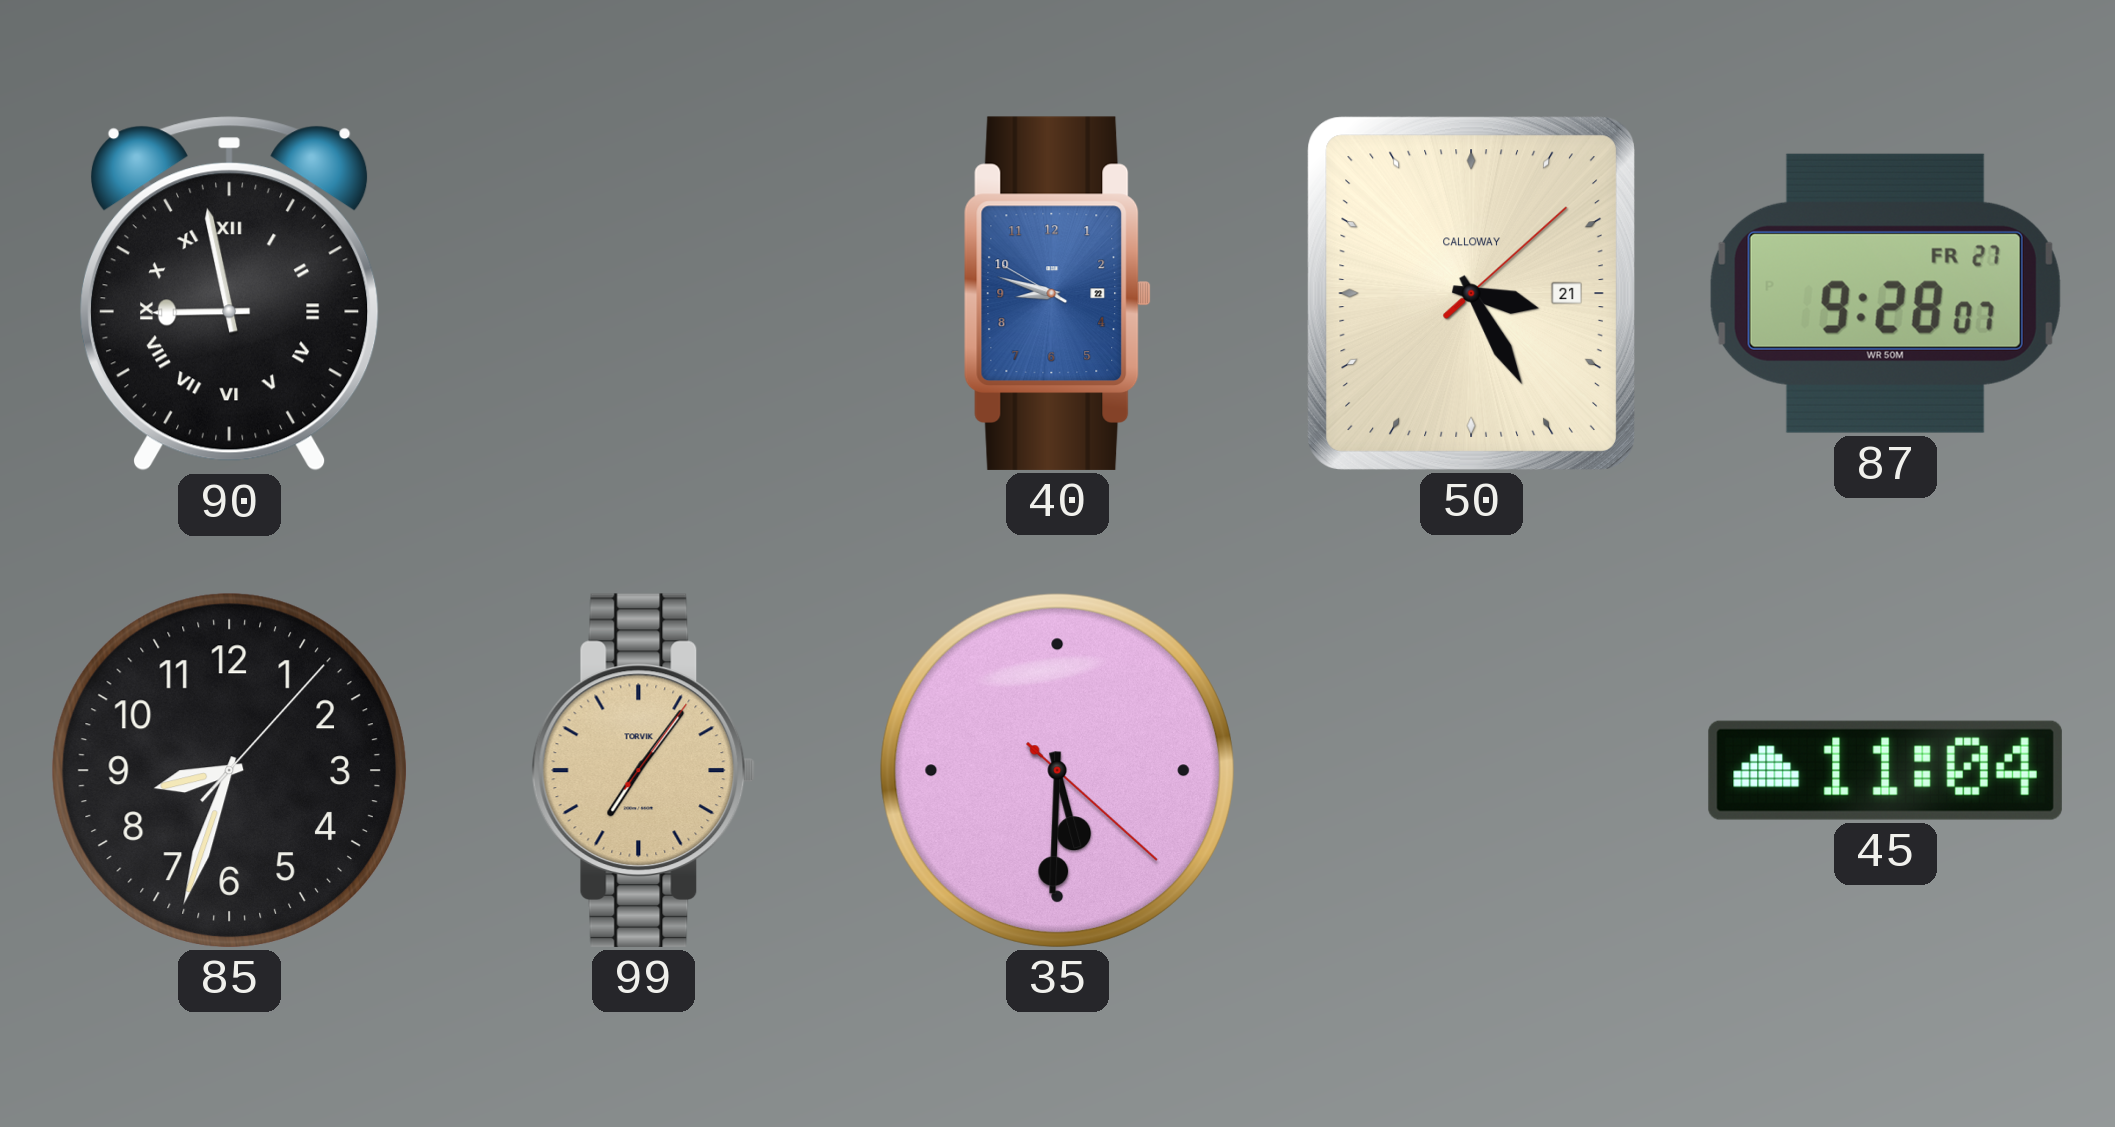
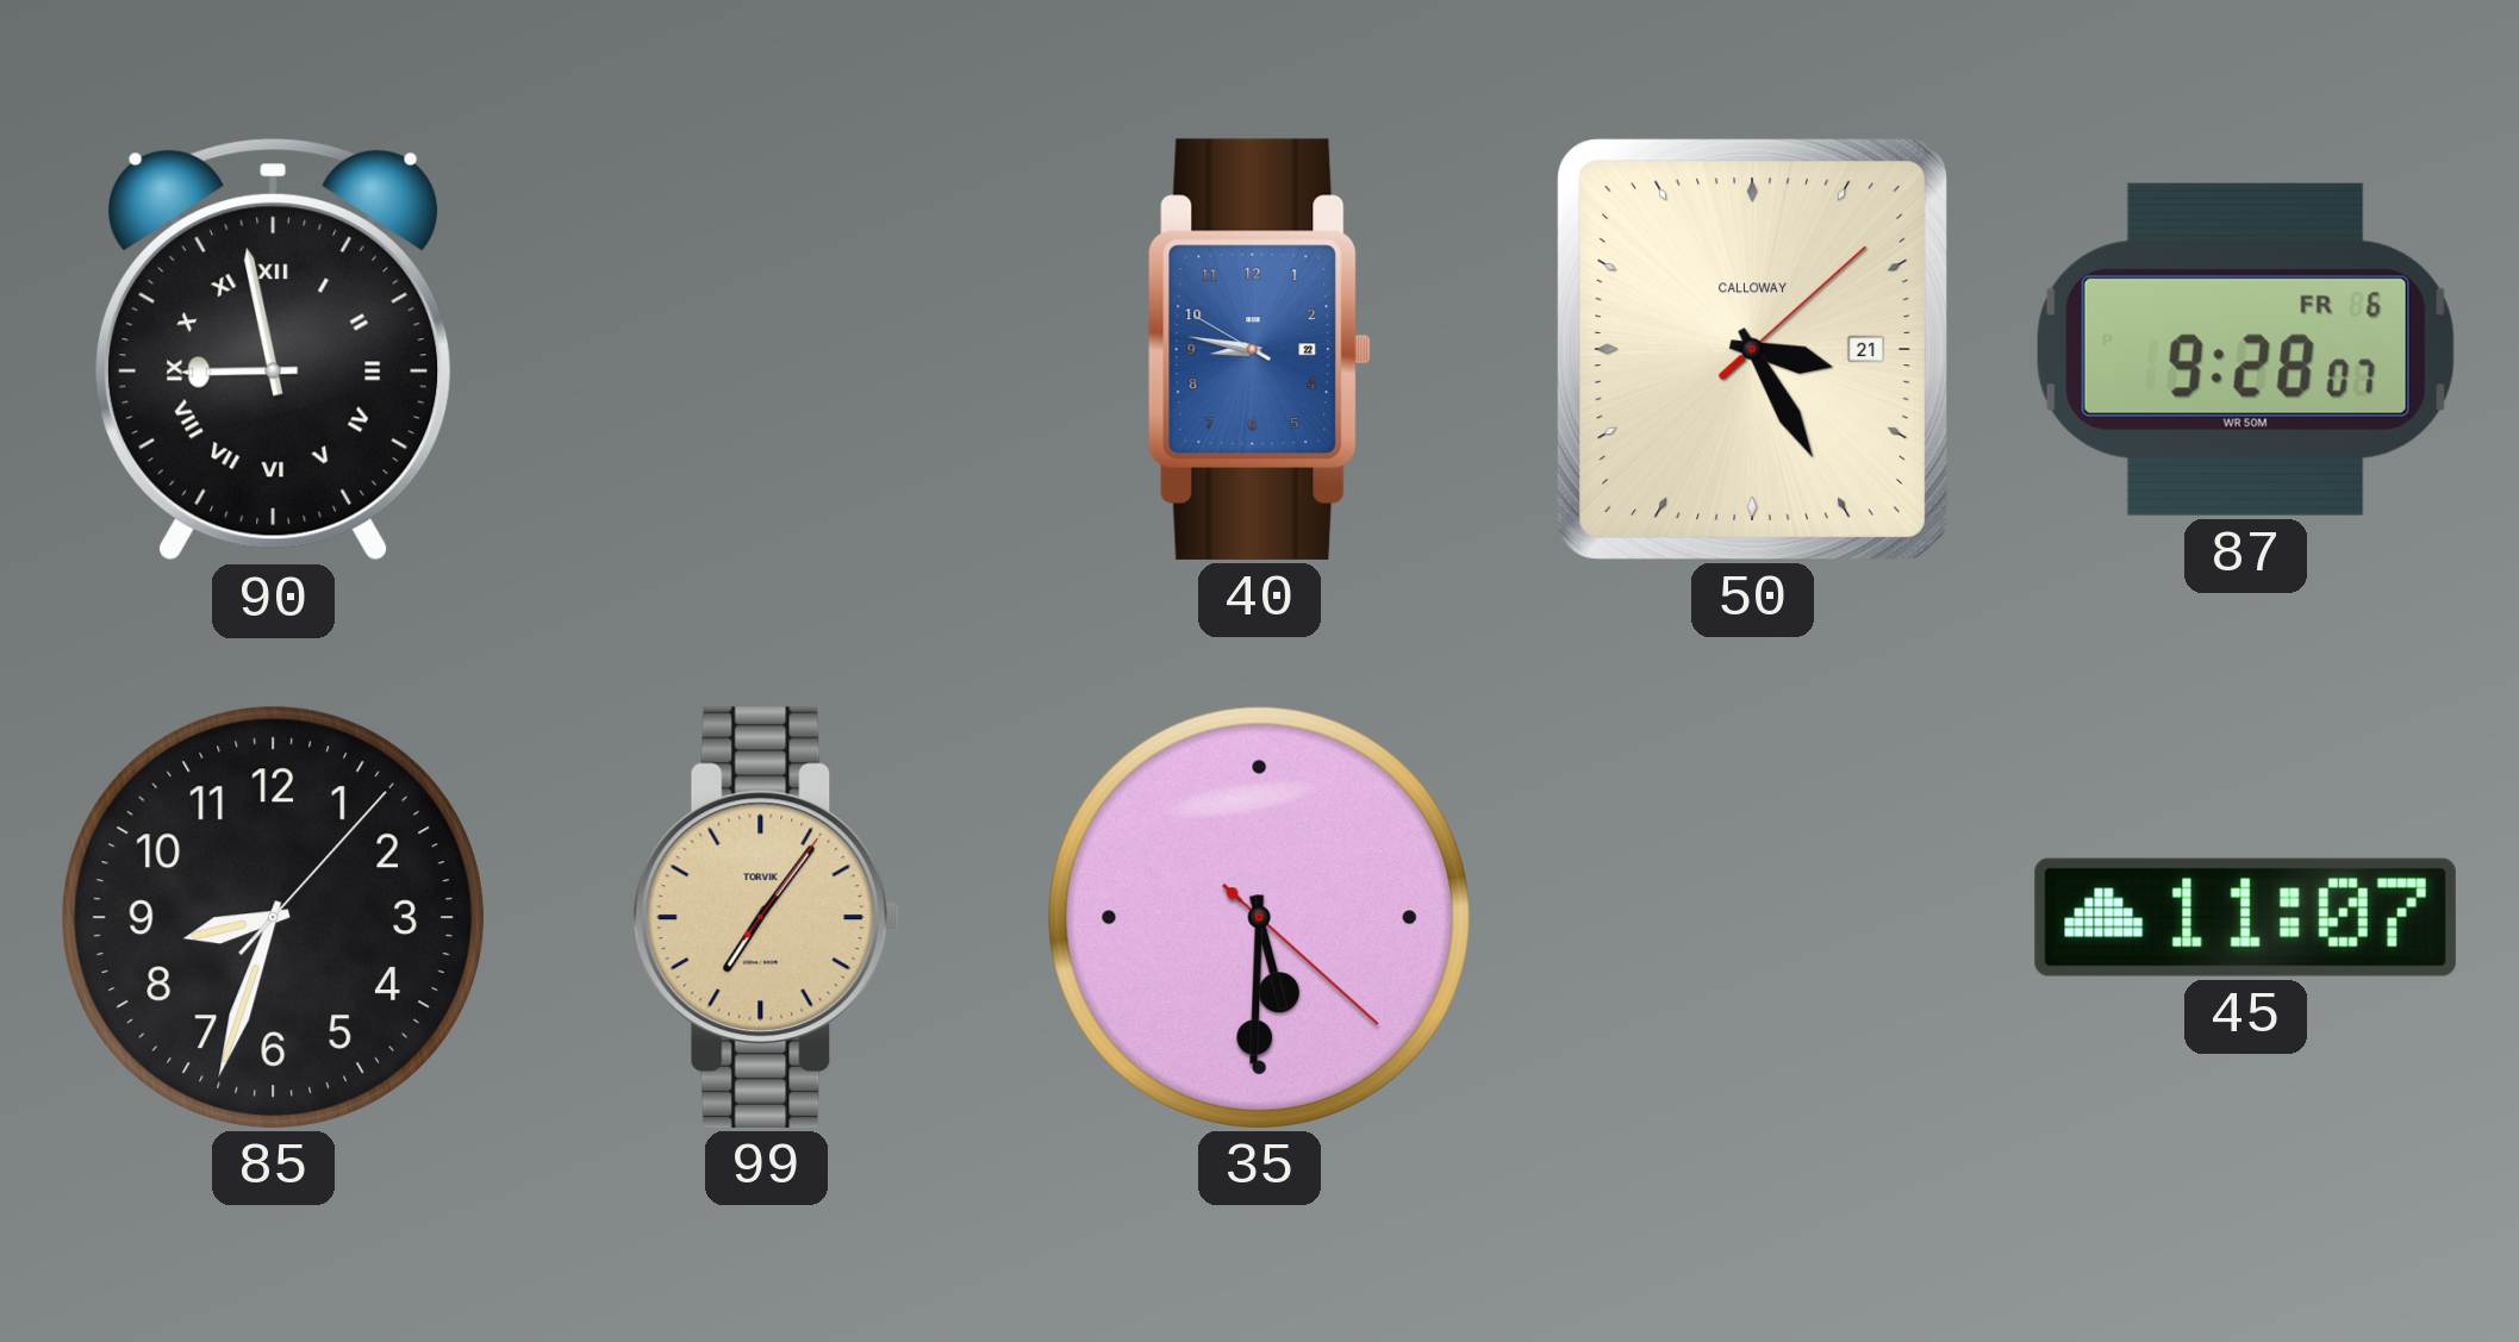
40: 8:47 -> 8:46
87 date: FR 27 -> FR 6
45: 11:04 -> 11:07
